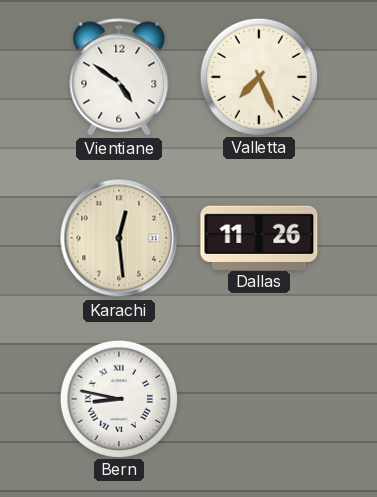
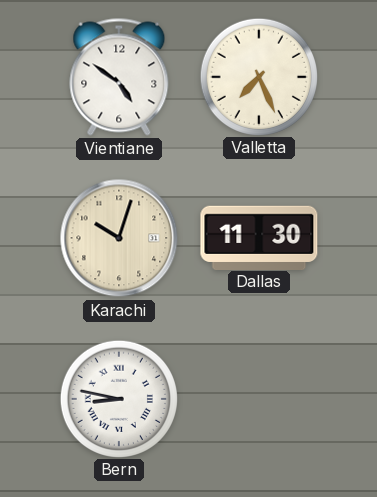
Karachi: 12:29 -> 10:03
Dallas: 11:26 -> 11:30
